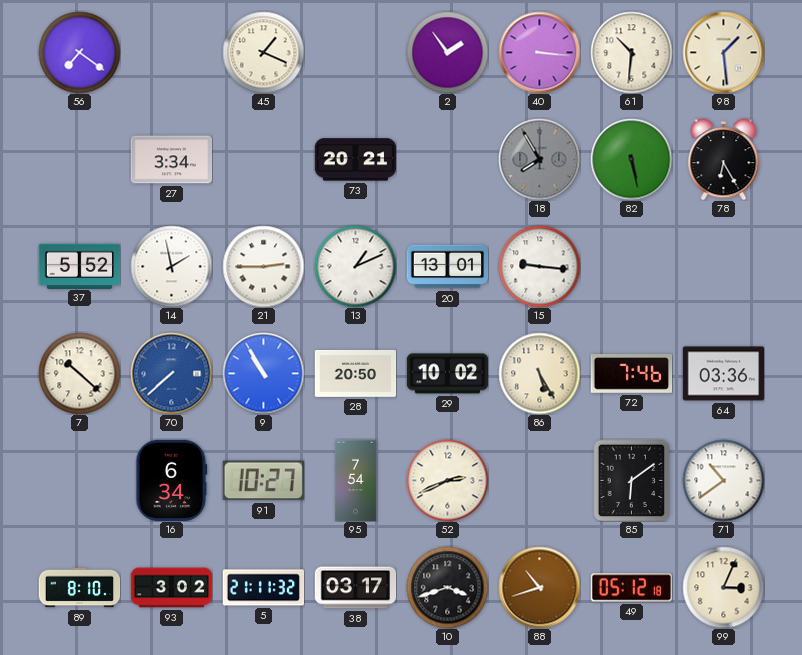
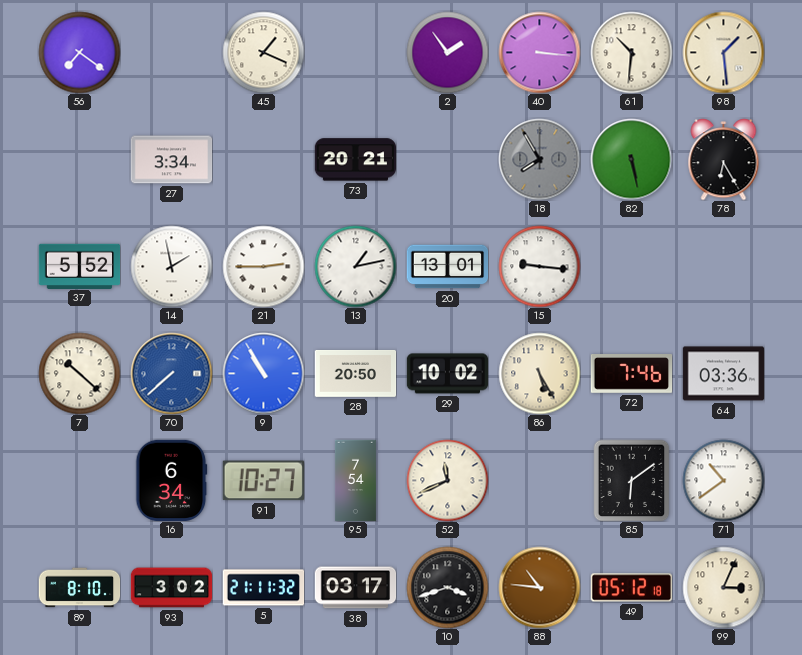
13: 1:11 -> 1:13
52: 2:41 -> 11:41
88: 10:42 -> 10:46
